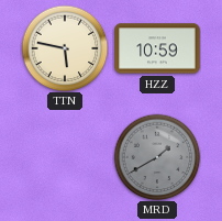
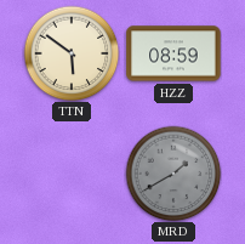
TTN: 5:47 -> 5:51
HZZ: 10:59 -> 08:59
